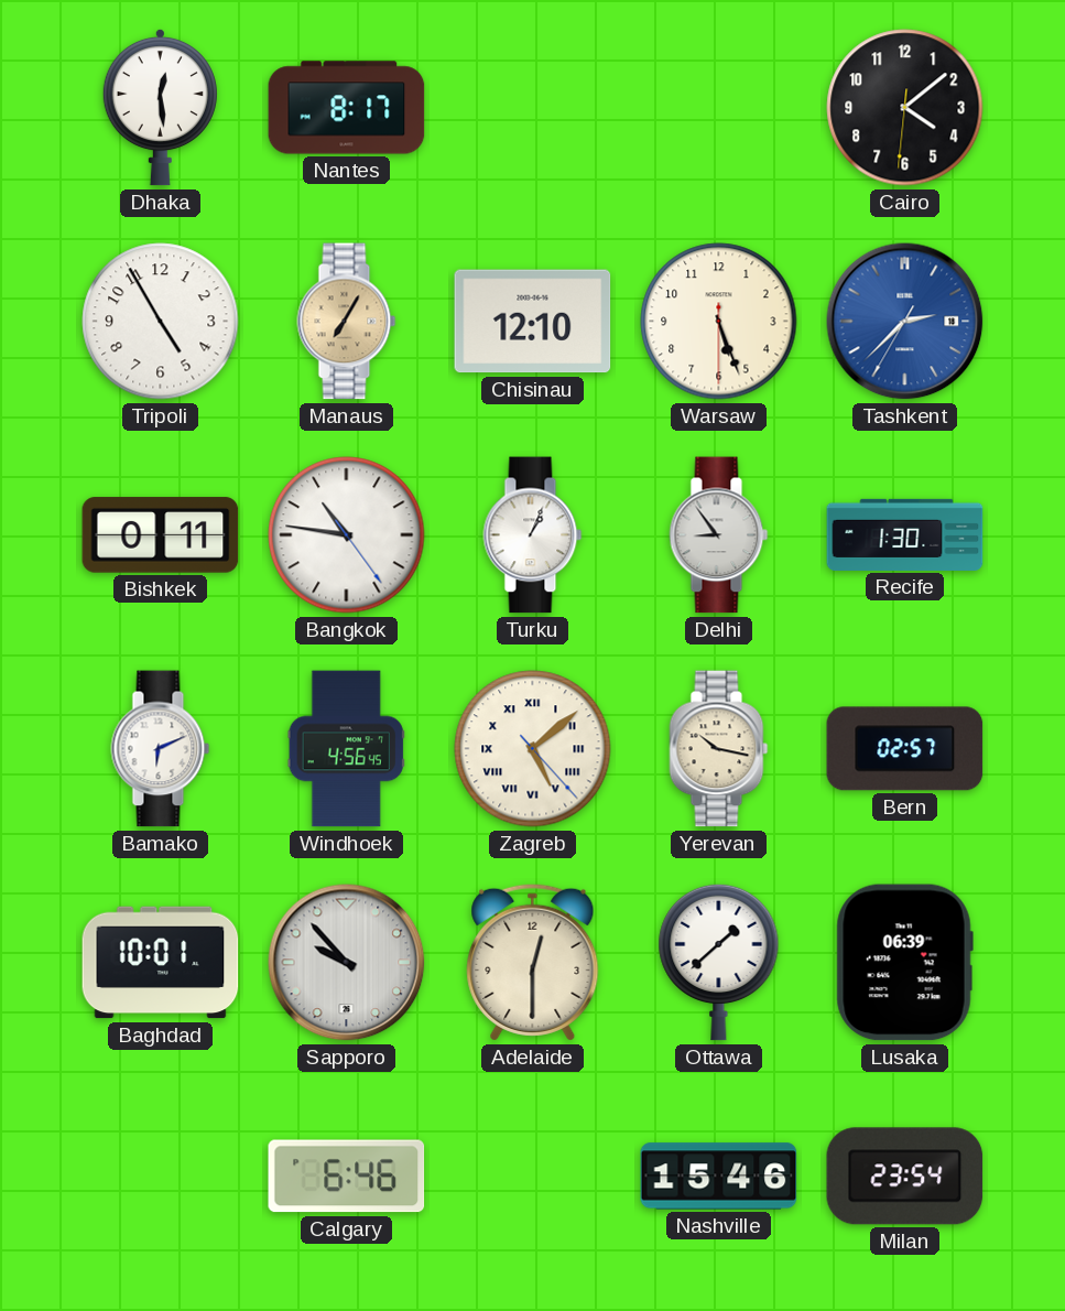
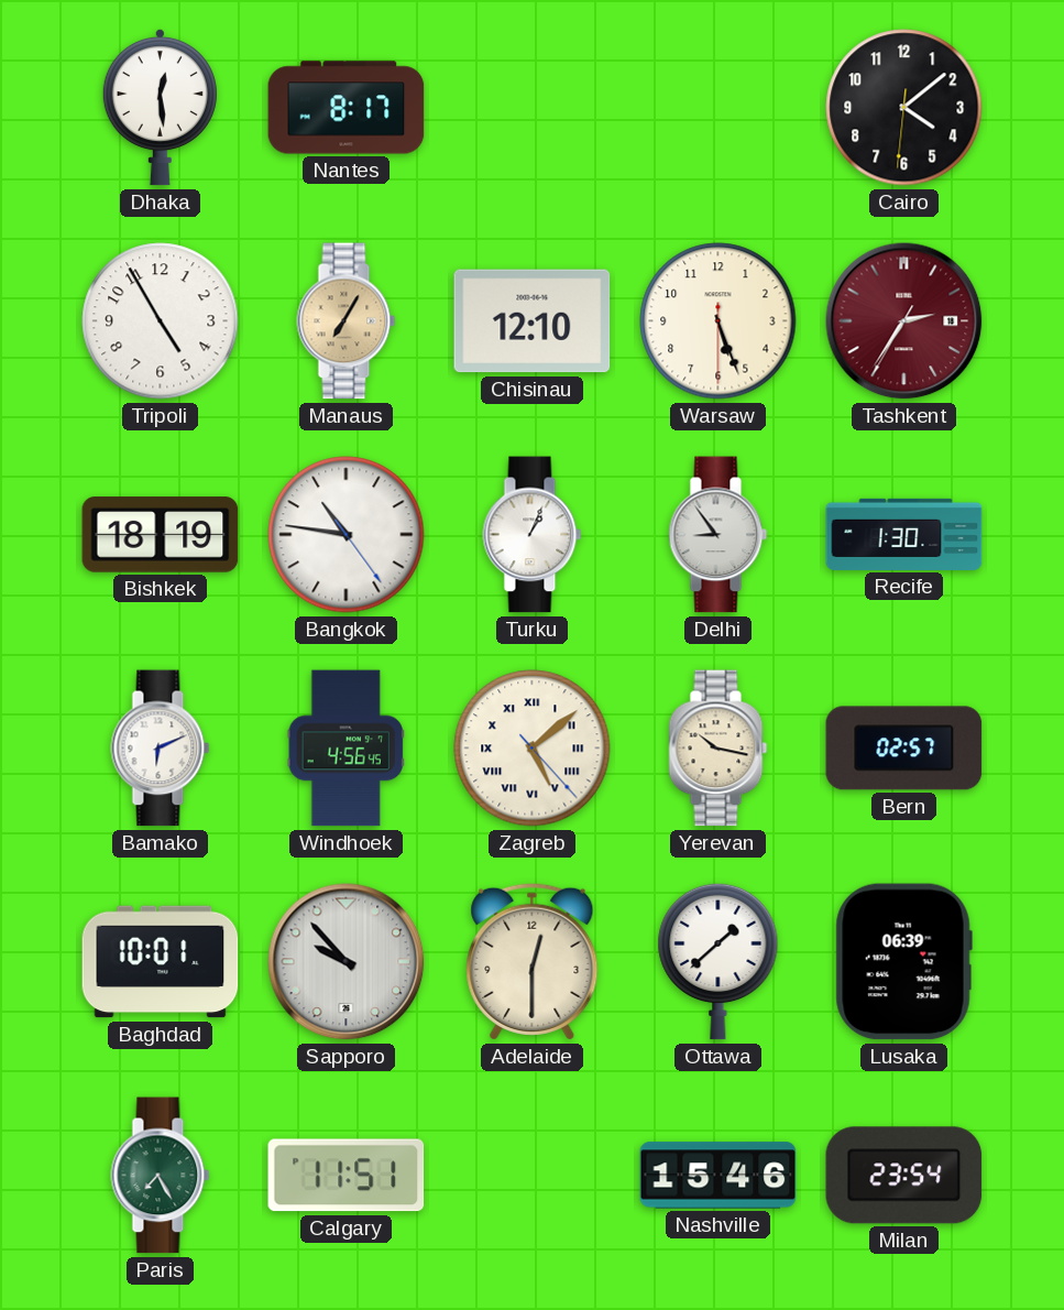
Tashkent: 2:37 -> 2:35
Tashkent dial: blue -> burgundy
Bishkek: 0:11 -> 18:19
Paris: none -> 7:25
Calgary: 6:46 -> 11:51
